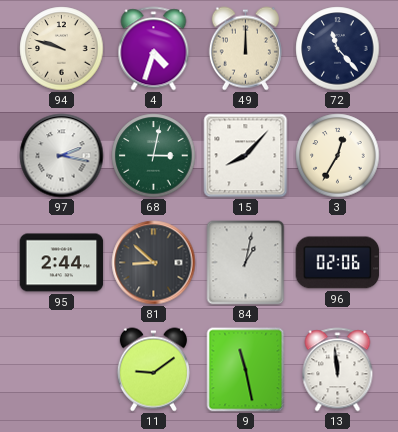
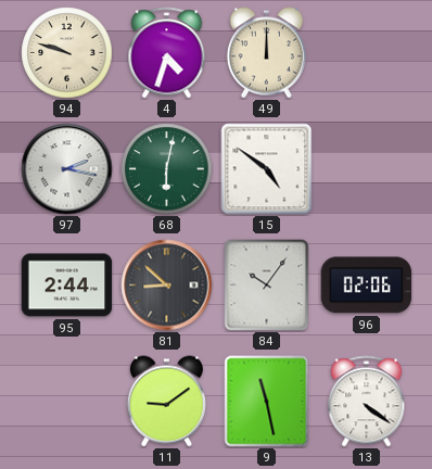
72: 11:23 -> none
68: 3:02 -> 6:02
15: 8:07 -> 4:51
3: 12:35 -> none
84: 1:02 -> 10:06
13: 11:59 -> 4:21
